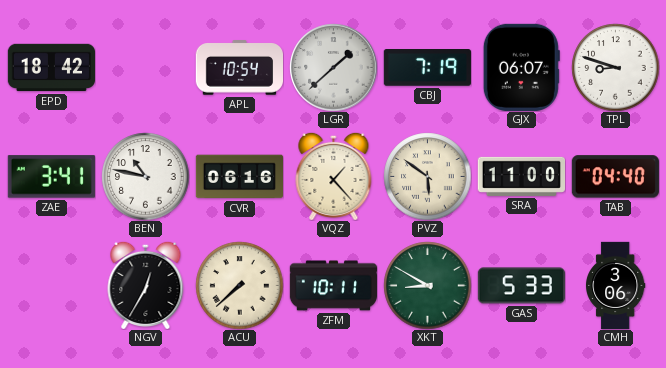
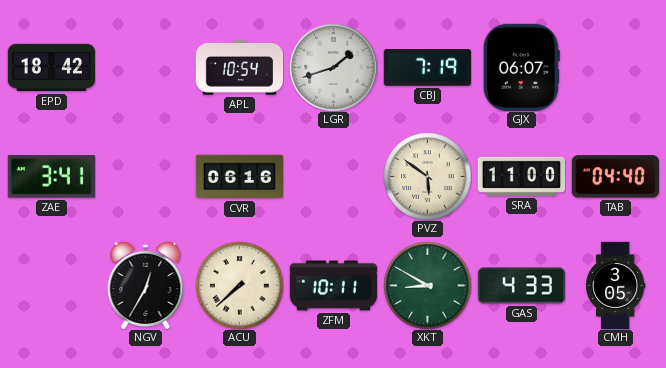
LGR: 1:38 -> 1:42
TPL: 8:48 -> none
BEN: 10:47 -> none
VQZ: 1:23 -> none
GAS: 5:33 -> 4:33
CMH: 3:06 -> 3:05
